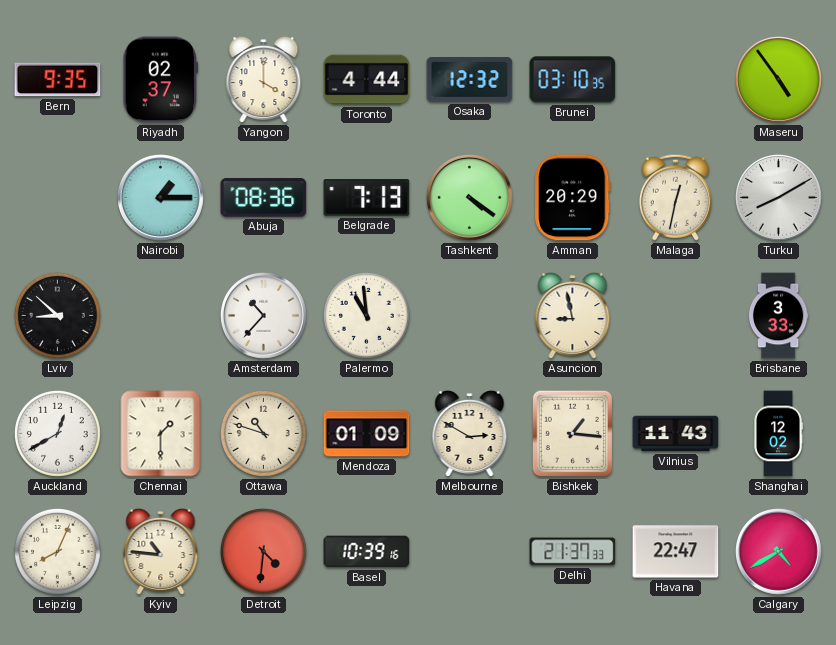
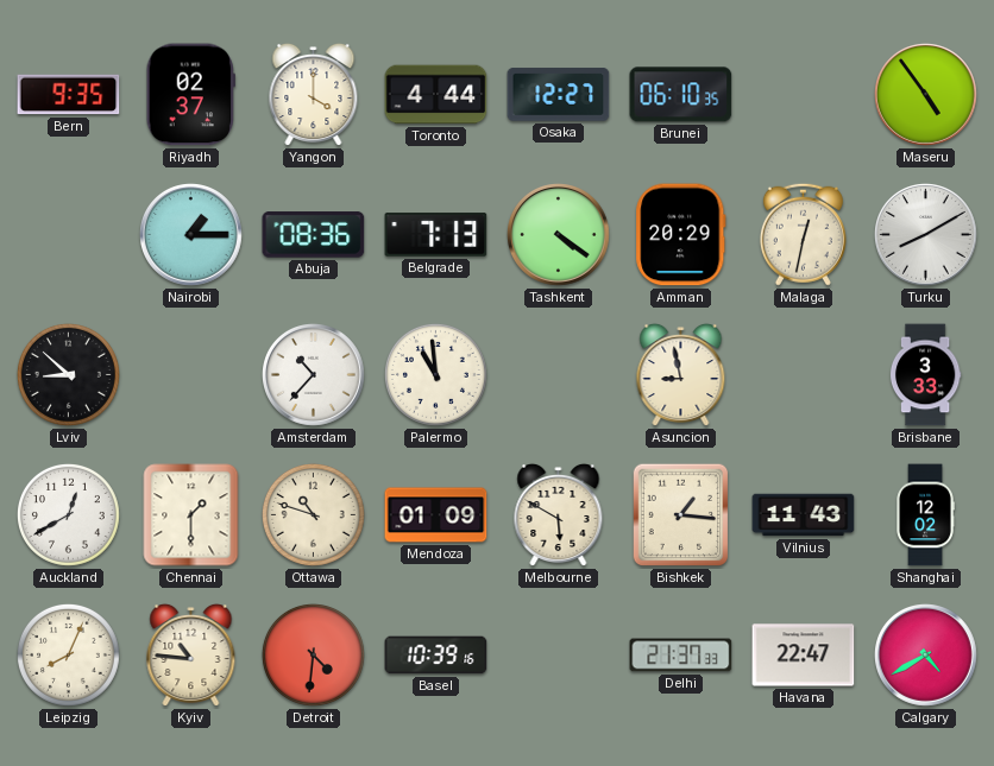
Osaka: 12:32 -> 12:27
Brunei: 03:10 -> 06:10
Melbourne: 2:50 -> 5:50
